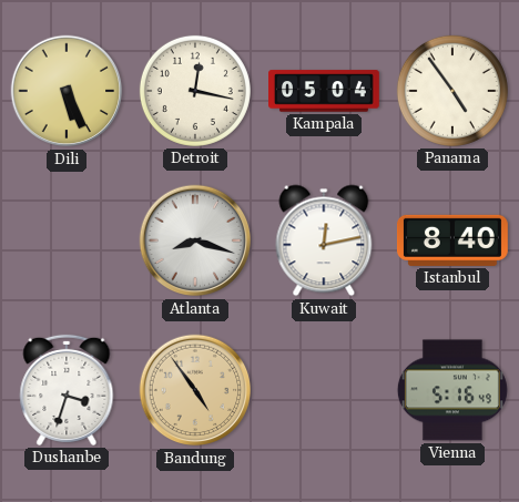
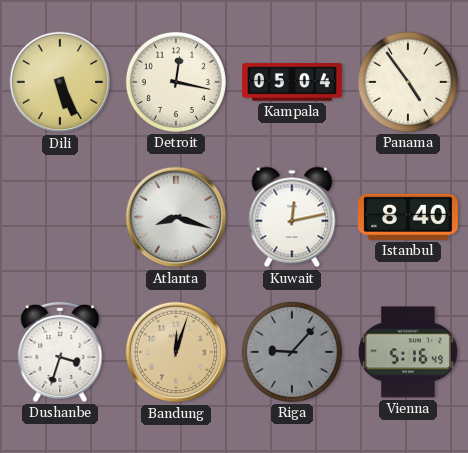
Bandung: 4:54 -> 12:03
Riga: none -> 9:07
